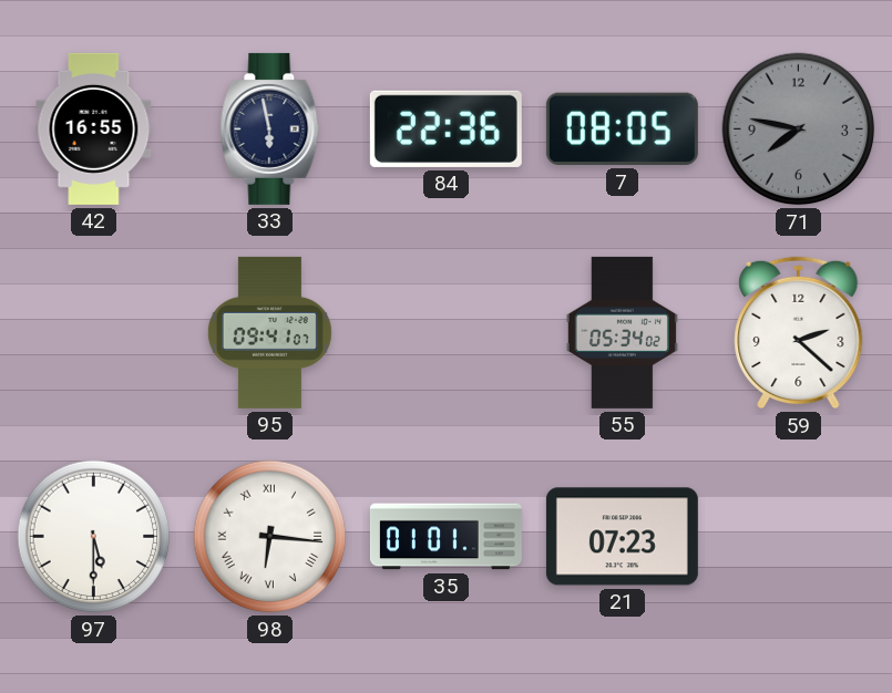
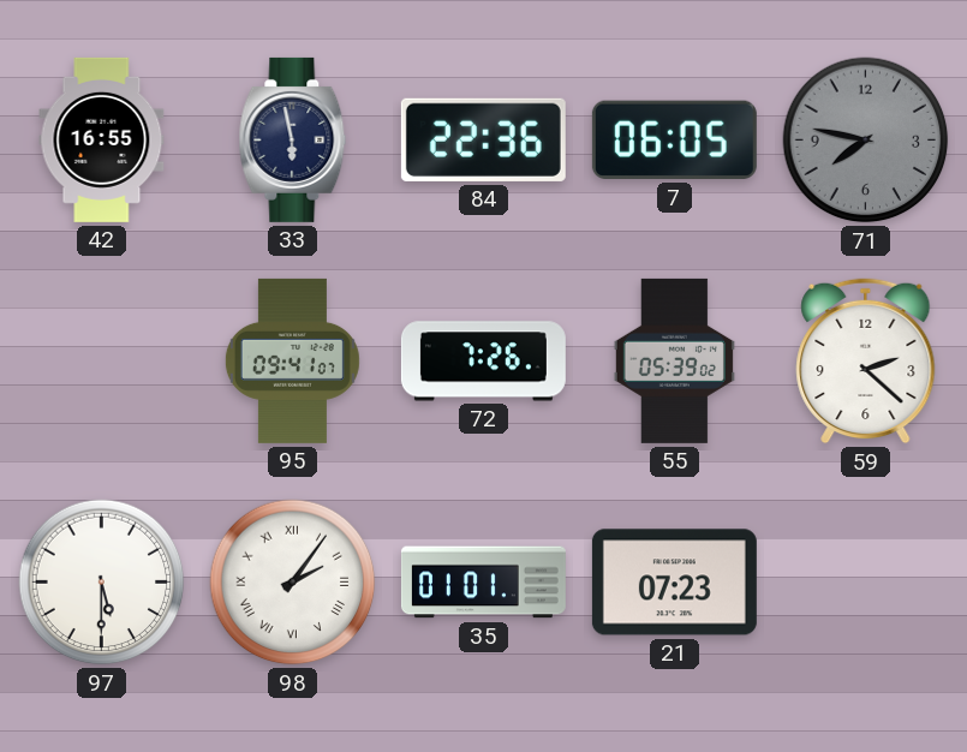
7: 08:05 -> 06:05
72: none -> 7:26
55: 05:34 -> 05:39
98: 6:16 -> 2:06
